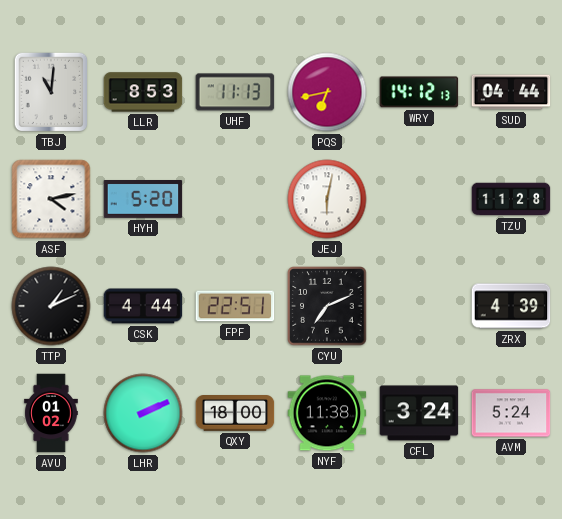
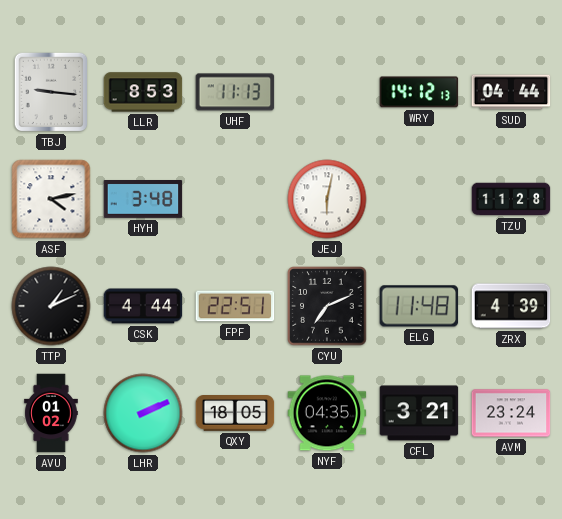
TBJ: 11:01 -> 9:16
PQS: 6:43 -> none
HYH: 5:20 -> 3:48
ELG: none -> 11:48
QXY: 18:00 -> 18:05
NYF: 11:38 -> 04:35
CFL: 3:24 -> 3:21
AVM: 5:24 -> 23:24
